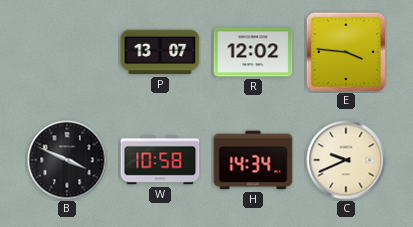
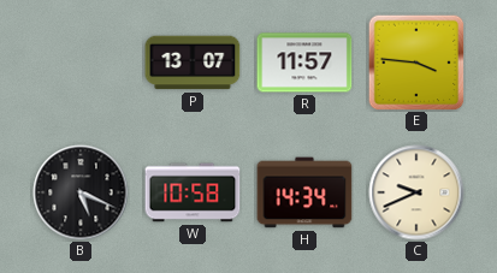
R: 12:02 -> 11:57
B: 3:49 -> 5:19
